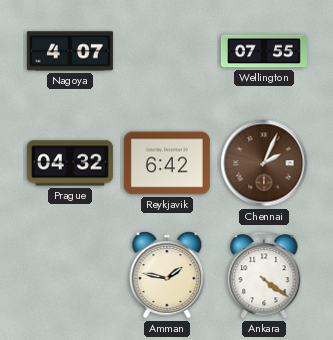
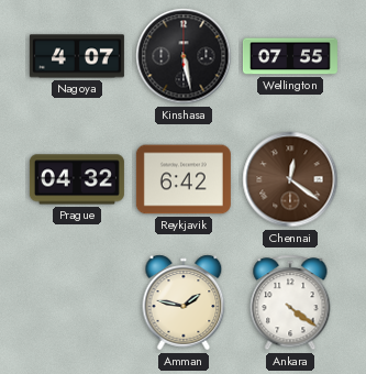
Kinshasa: none -> 5:28
Chennai: 2:04 -> 12:21
